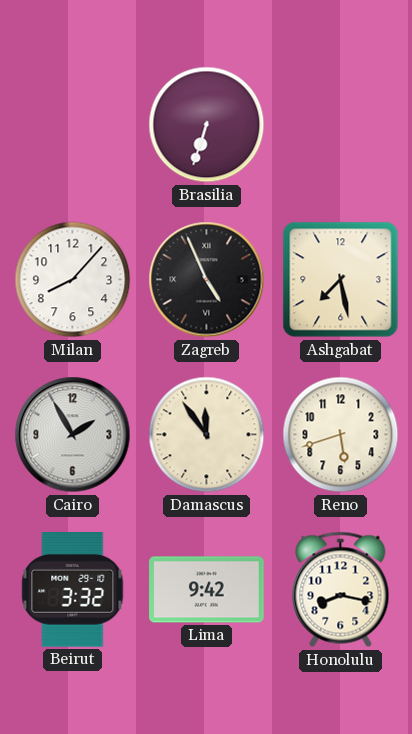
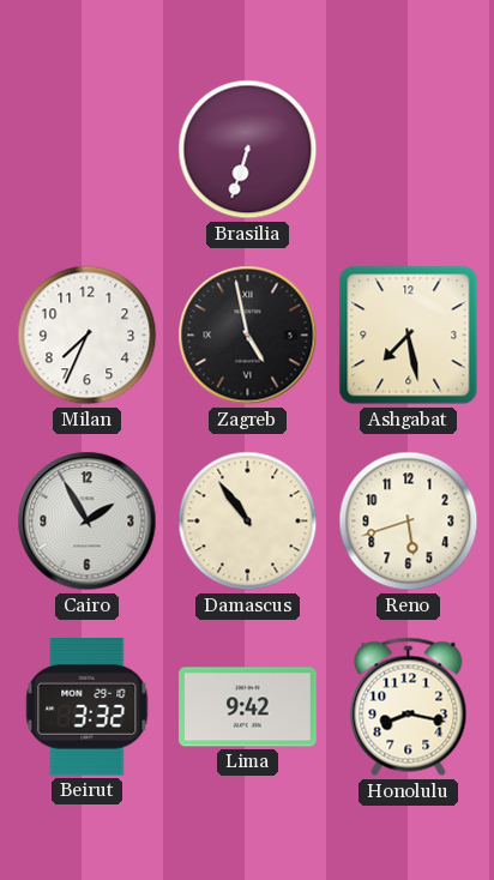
Milan: 8:07 -> 7:34
Zagreb: 4:56 -> 4:58
Damascus: 11:54 -> 10:54
